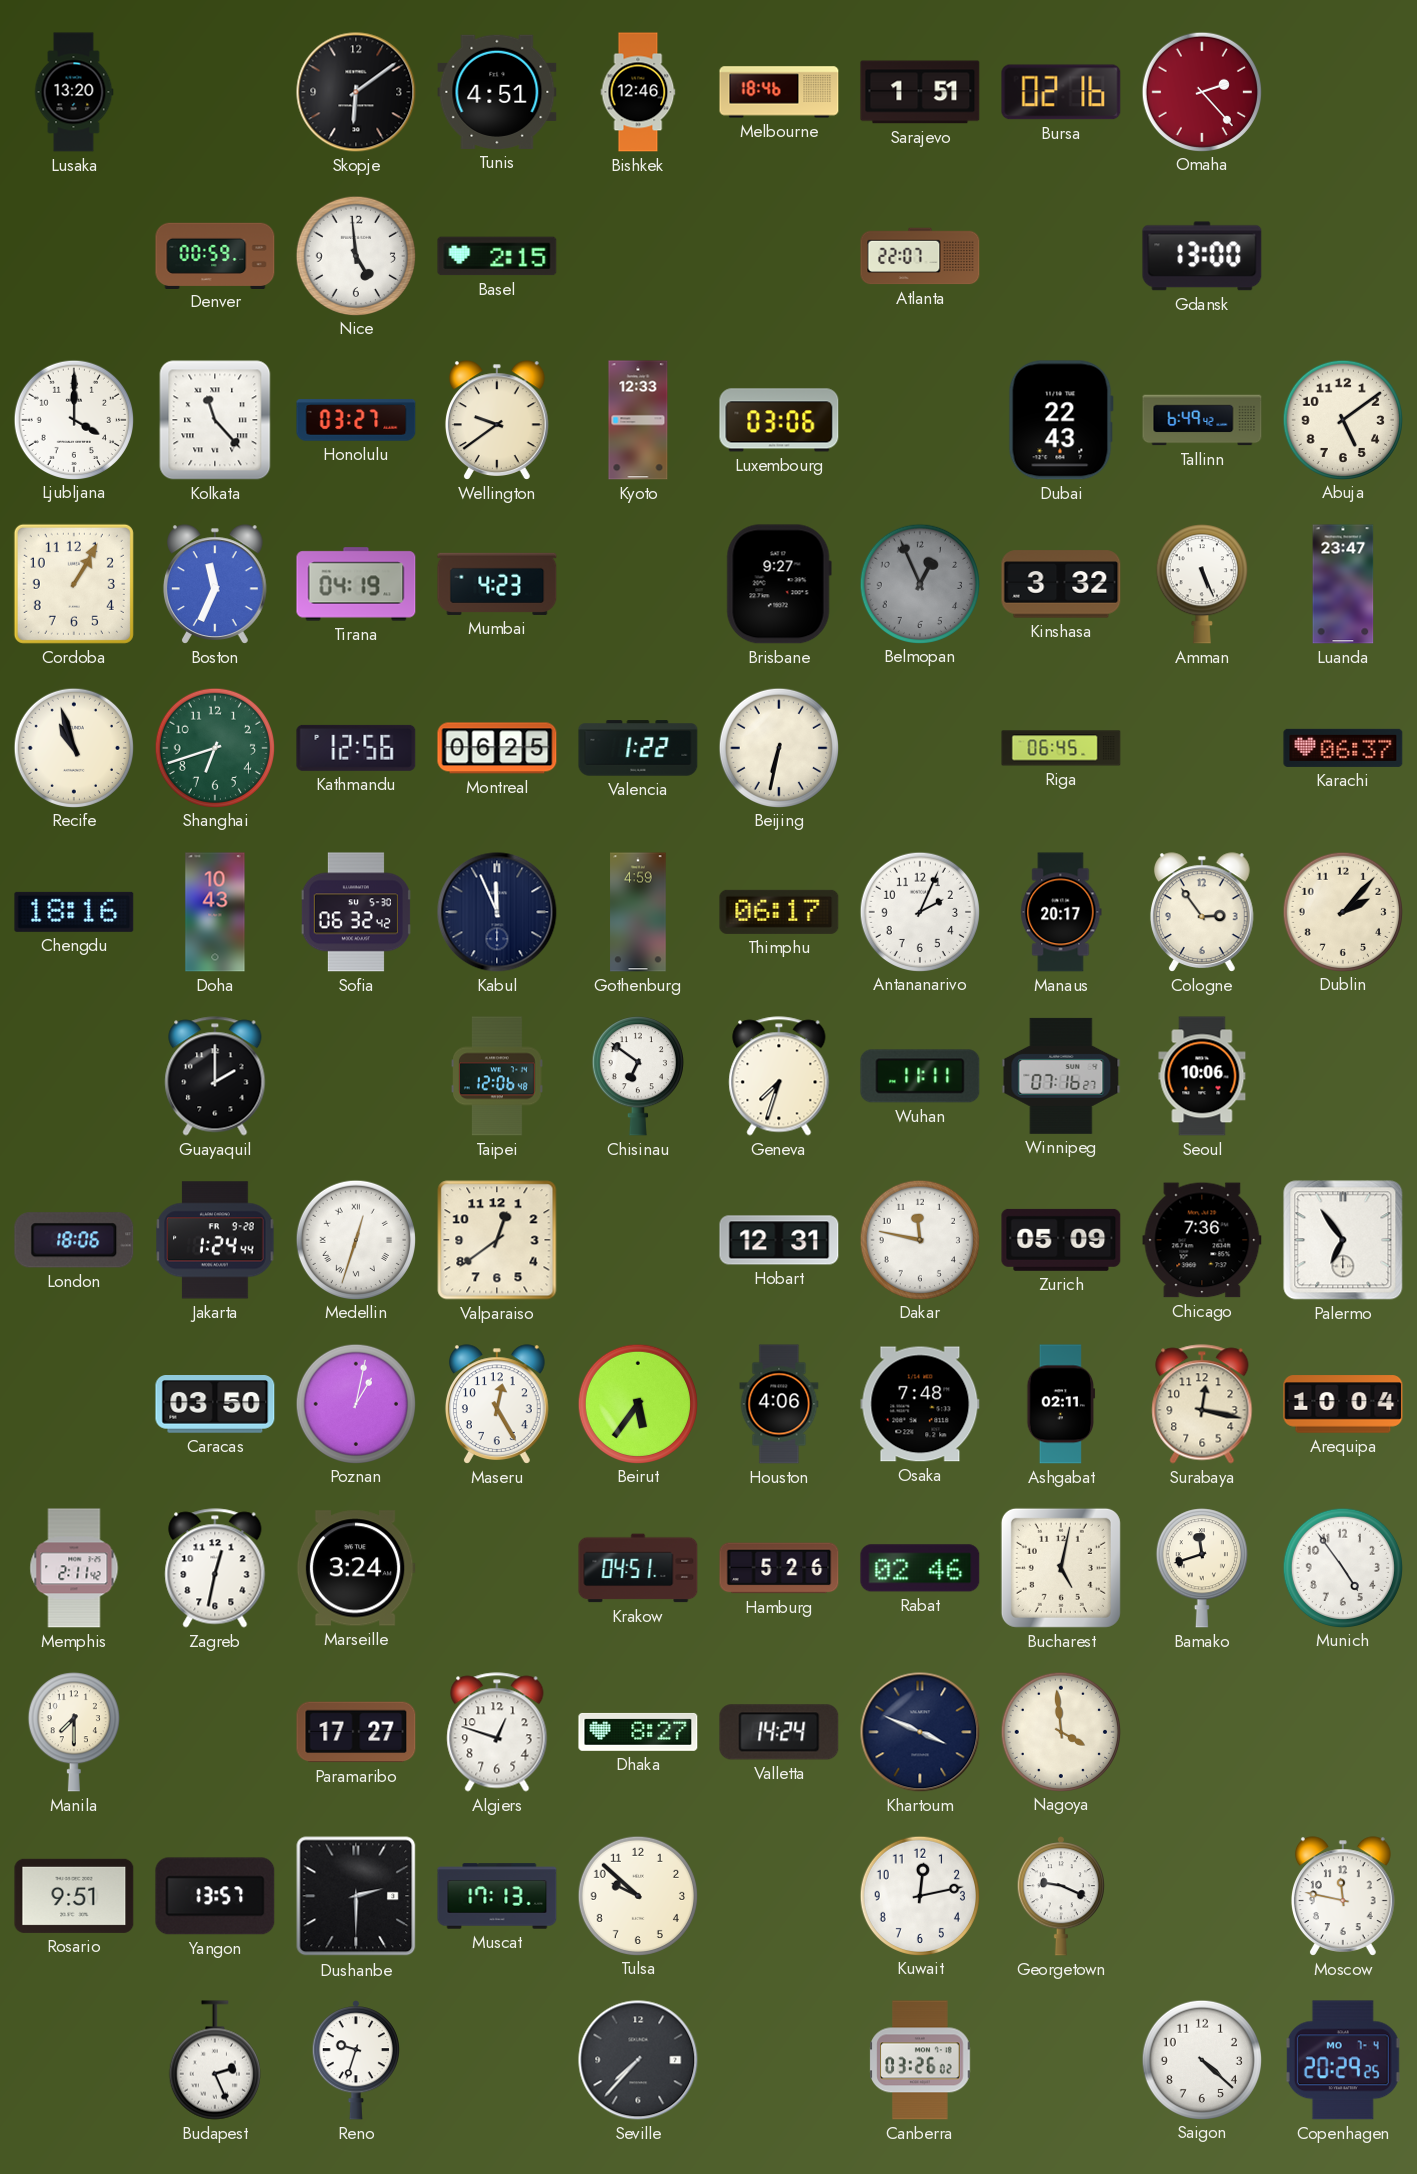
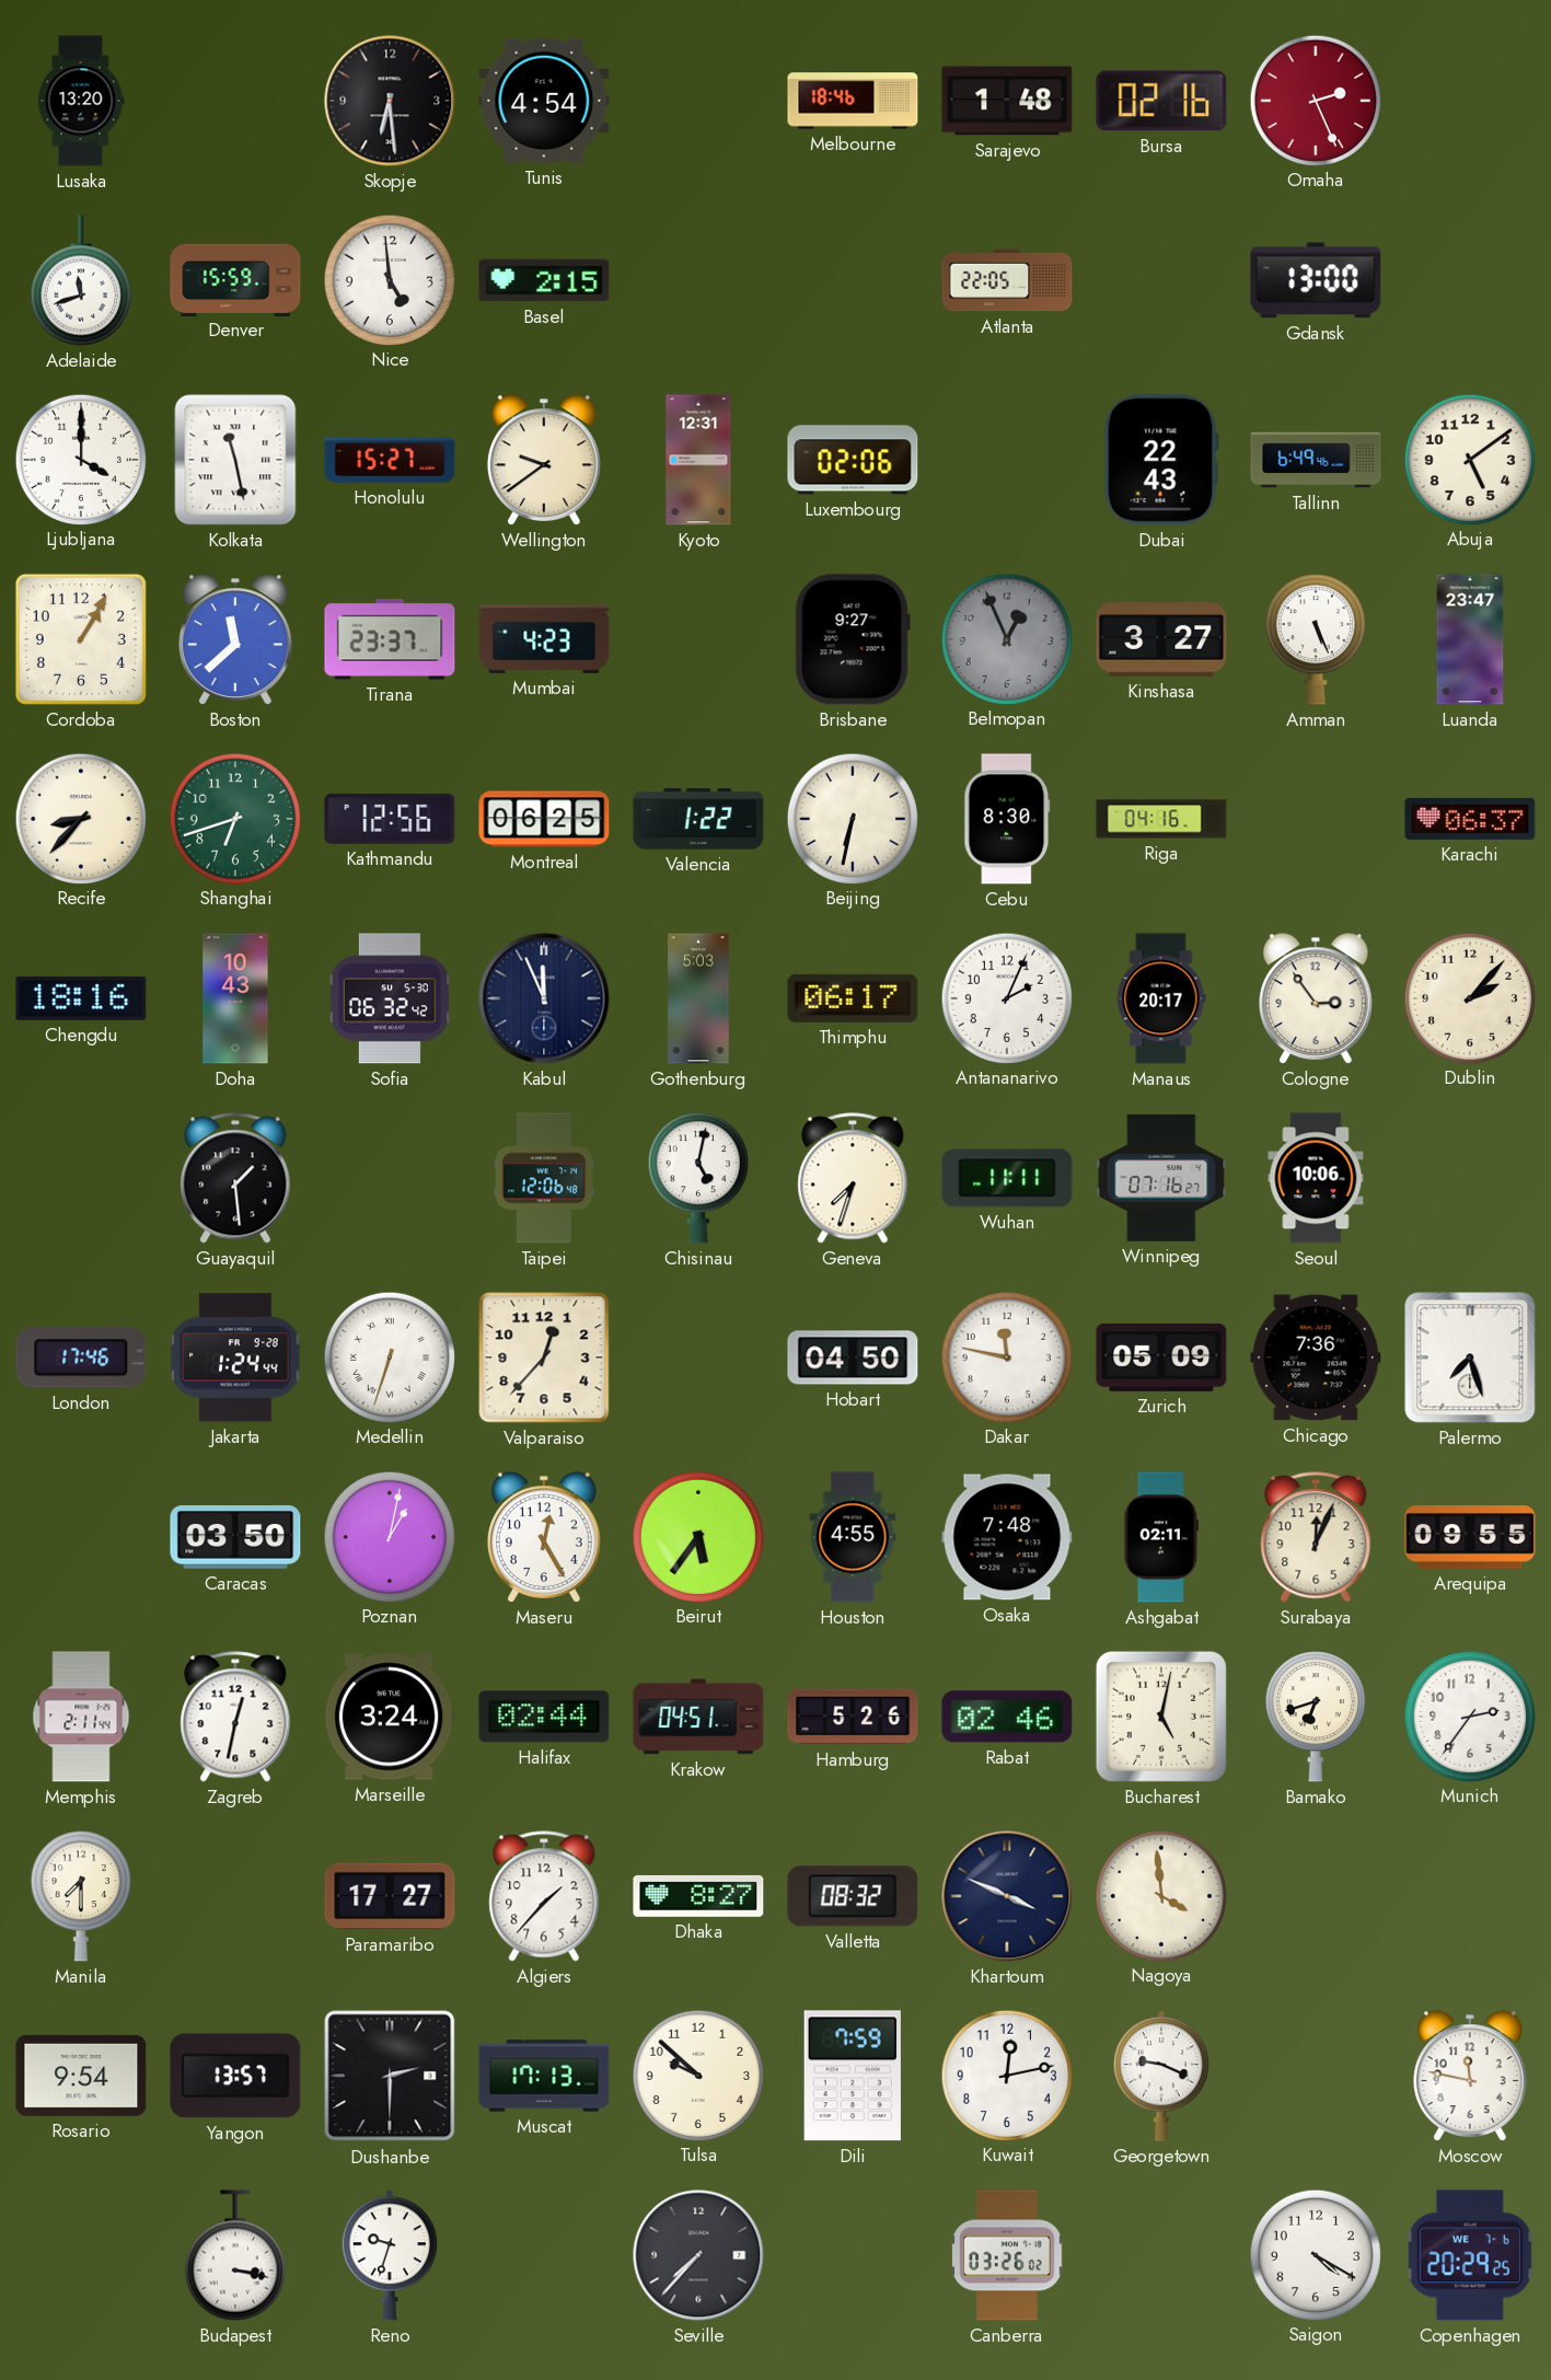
Skopje: 6:09 -> 6:29
Tunis: 4:51 -> 4:54
Bishkek: 12:46 -> none
Sarajevo: 1:51 -> 1:48
Omaha: 2:23 -> 2:26
Adelaide: none -> 11:42
Denver: 00:59 -> 15:59
Atlanta: 22:07 -> 22:05
Kolkata: 11:23 -> 11:28
Honolulu: 03:27 -> 15:27
Kyoto: 12:33 -> 12:31
Luxembourg: 03:06 -> 02:06
Tallinn: 6:49:42 -> 6:49:46
Boston: 11:34 -> 11:38
Tirana: 04:19 -> 23:37
Kinshasa: 3:32 -> 3:27
Recife: 10:57 -> 8:37
Cebu: none -> 8:30
Riga: 06:45 -> 04:16
Gothenburg: 4:59 -> 5:03
Guayaquil: 2:00 -> 1:29
Chisinau: 6:51 -> 5:02
London: 18:06 -> 17:46
Medellin: 12:33 -> 6:33
Valparaiso: 12:39 -> 12:37
Hobart: 12:31 -> 04:50
Palermo: 6:54 -> 7:27
Houston: 4:06 -> 4:55
Surabaya: 12:17 -> 12:04
Arequipa: 10:04 -> 09:55
Memphis: 2:11:42 -> 2:11:44
Halifax: none -> 02:44
Bamako: 11:42 -> 6:42
Munich: 4:54 -> 2:36
Algiers: 12:48 -> 1:37
Valletta: 14:24 -> 08:32
Rosario: 9:51 -> 9:54
Dili: none -> 7:59
Budapest: 2:26 -> 3:17
Saigon: 4:22 -> 4:20
Copenhagen date: MO 7-4 -> WE 7-6
